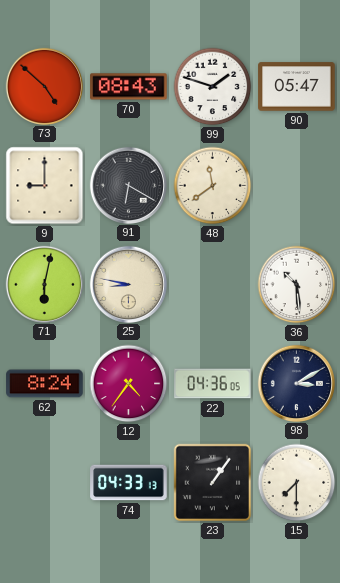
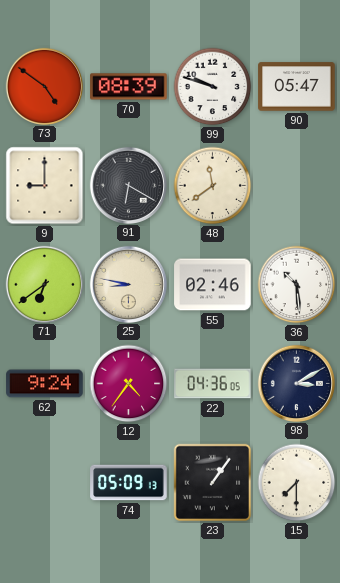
73: 4:52 -> 4:51
70: 08:43 -> 08:39
99: 1:48 -> 9:48
71: 6:02 -> 6:39
55: none -> 02:46
62: 8:24 -> 9:24
74: 04:33 -> 05:09
